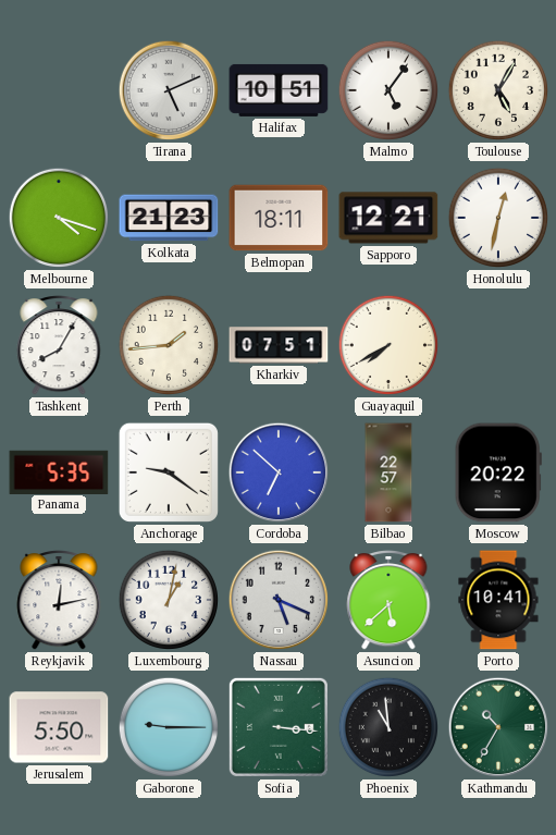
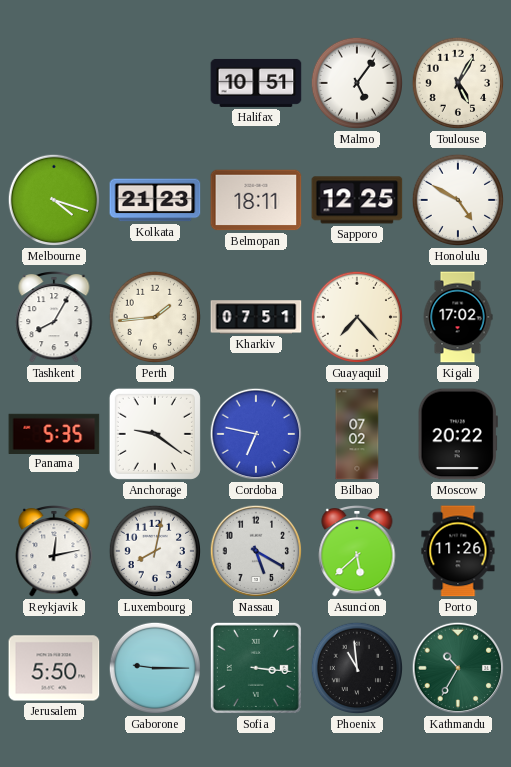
Tirana: 5:11 -> none
Sapporo: 12:21 -> 12:25
Honolulu: 12:32 -> 4:50
Guayaquil: 7:40 -> 7:23
Kigali: none -> 17:02
Cordoba: 6:52 -> 6:47
Bilbao: 22:57 -> 07:02
Luxembourg: 1:02 -> 8:02
Nassau: 5:19 -> 5:20
Porto: 10:41 -> 11:26
